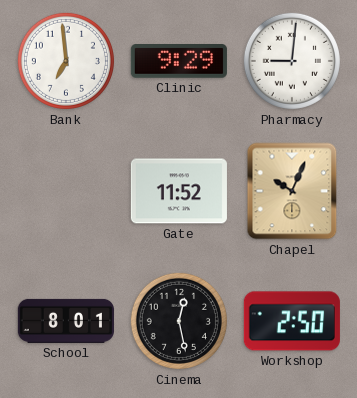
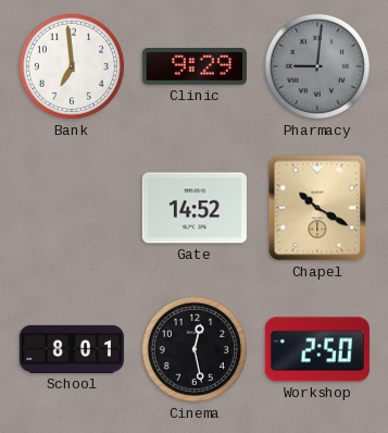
Pharmacy dial: white -> grey
Gate: 11:52 -> 14:52
Chapel: 10:04 -> 10:20
